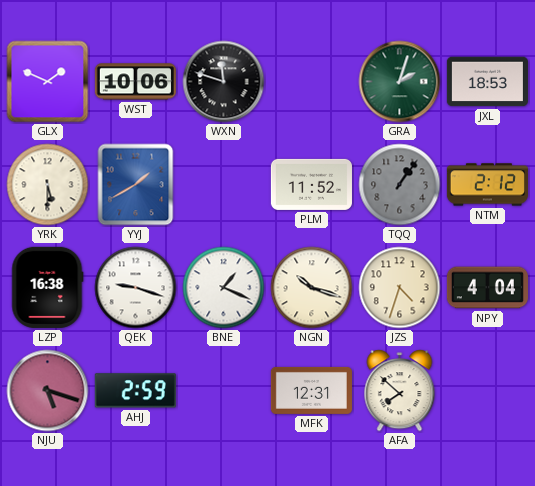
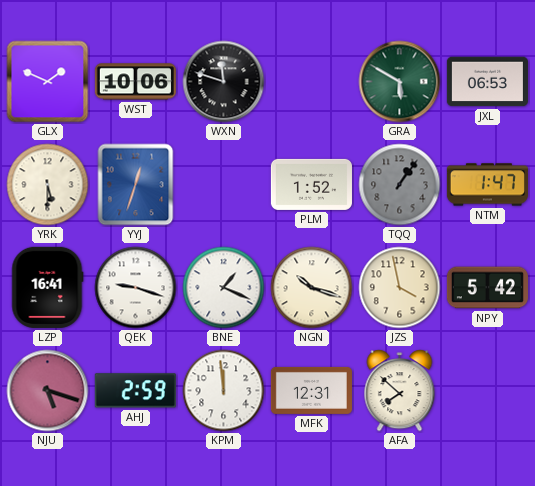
GRA: 2:03 -> 5:50
JXL: 18:53 -> 06:53
YYJ: 1:40 -> 12:33
PLM: 11:52 -> 1:52
NTM: 2:12 -> 1:47
LZP: 16:38 -> 16:41
JZS: 4:33 -> 3:58
NPY: 4:04 -> 5:42
KPM: none -> 11:59
